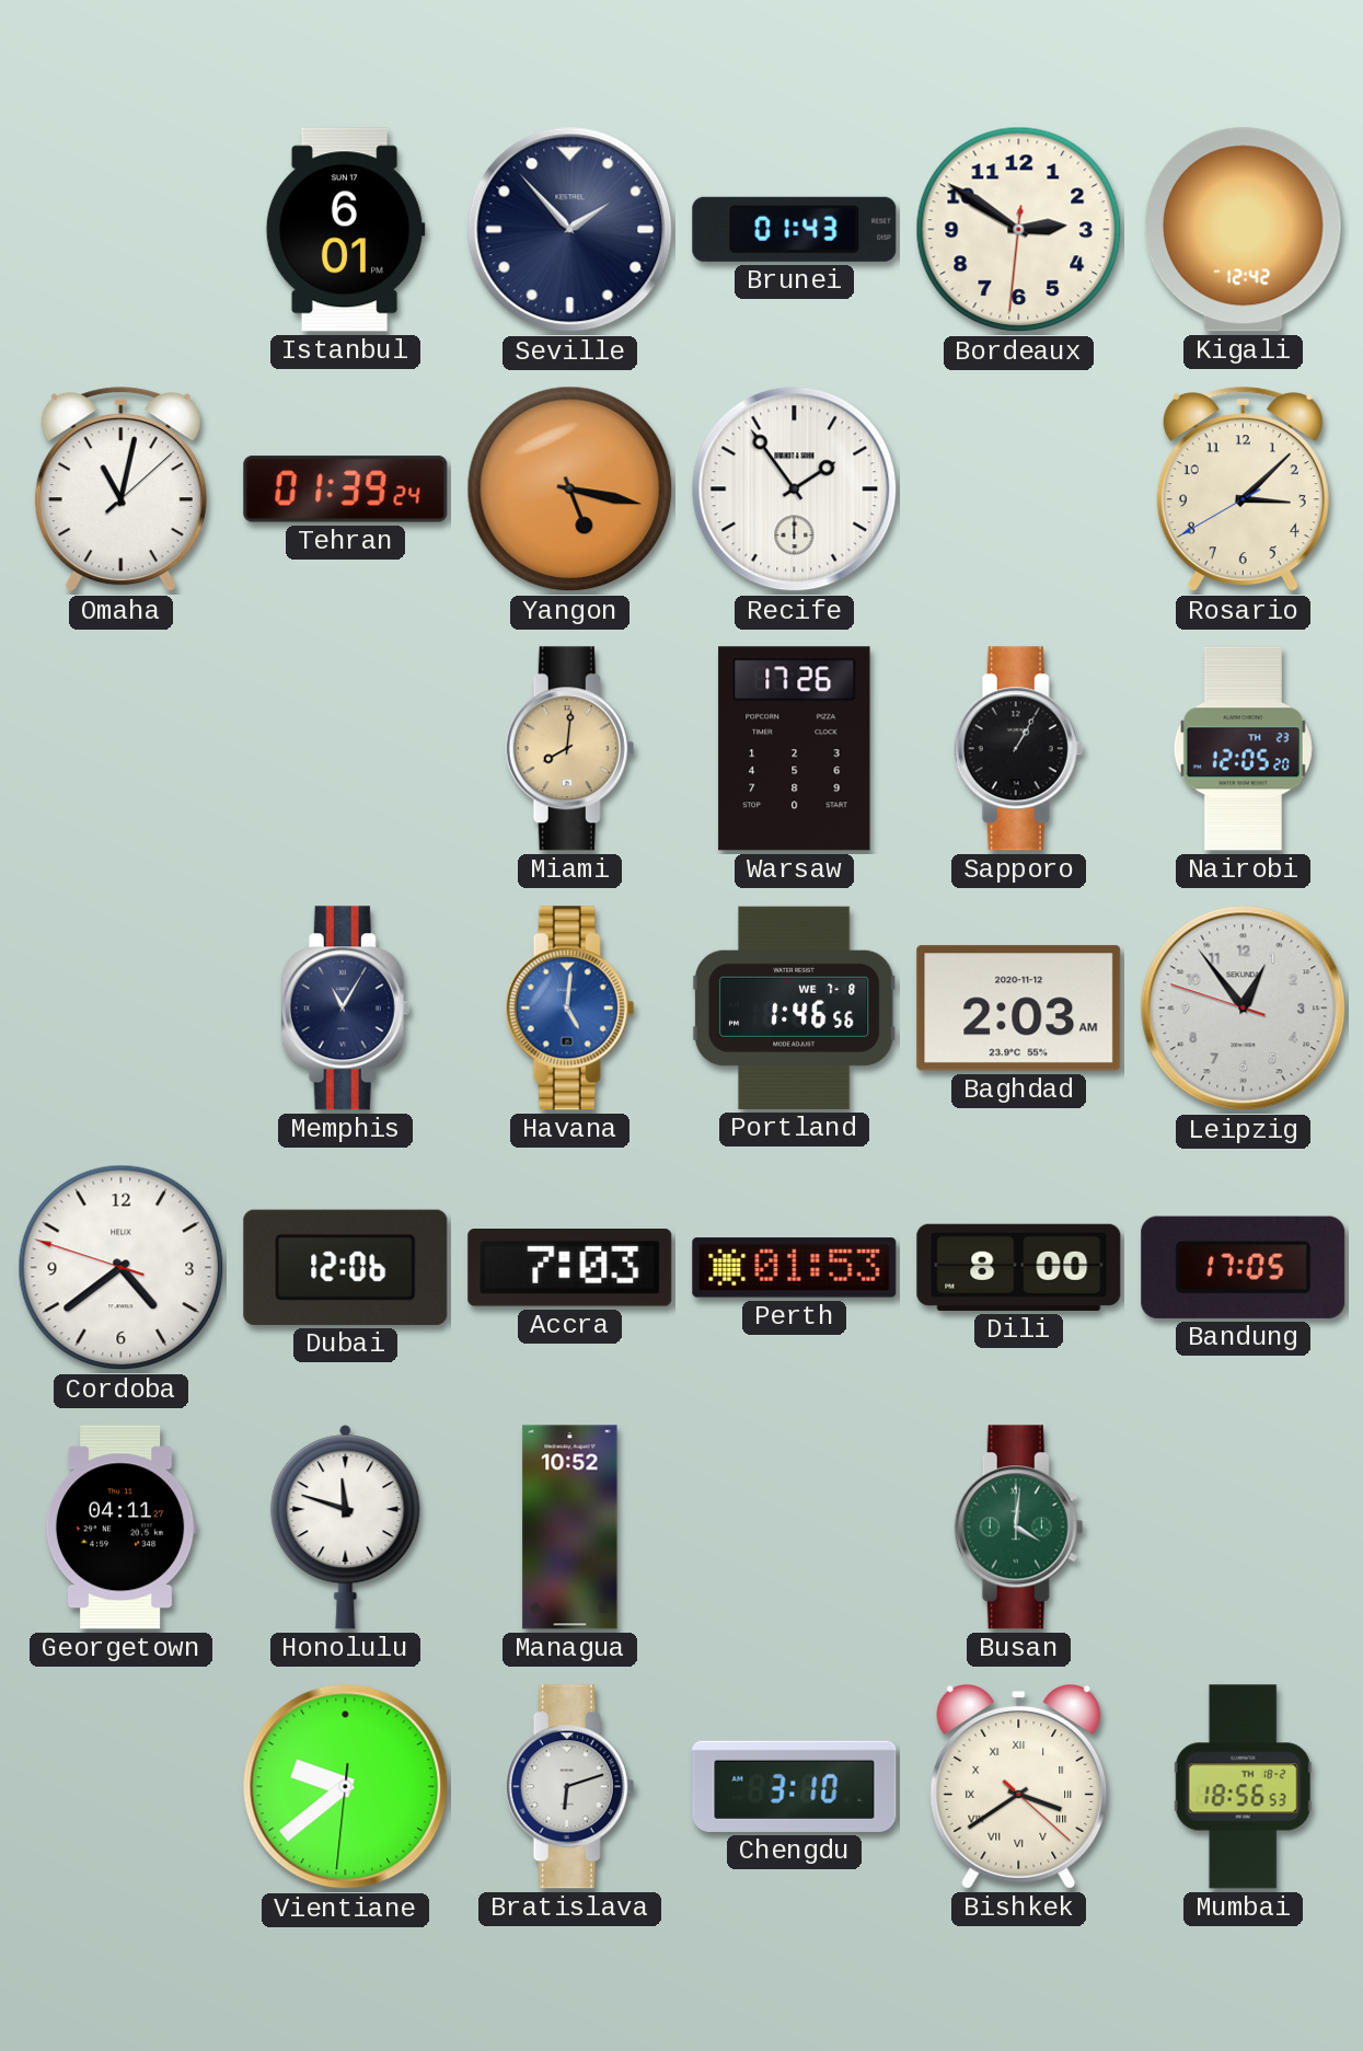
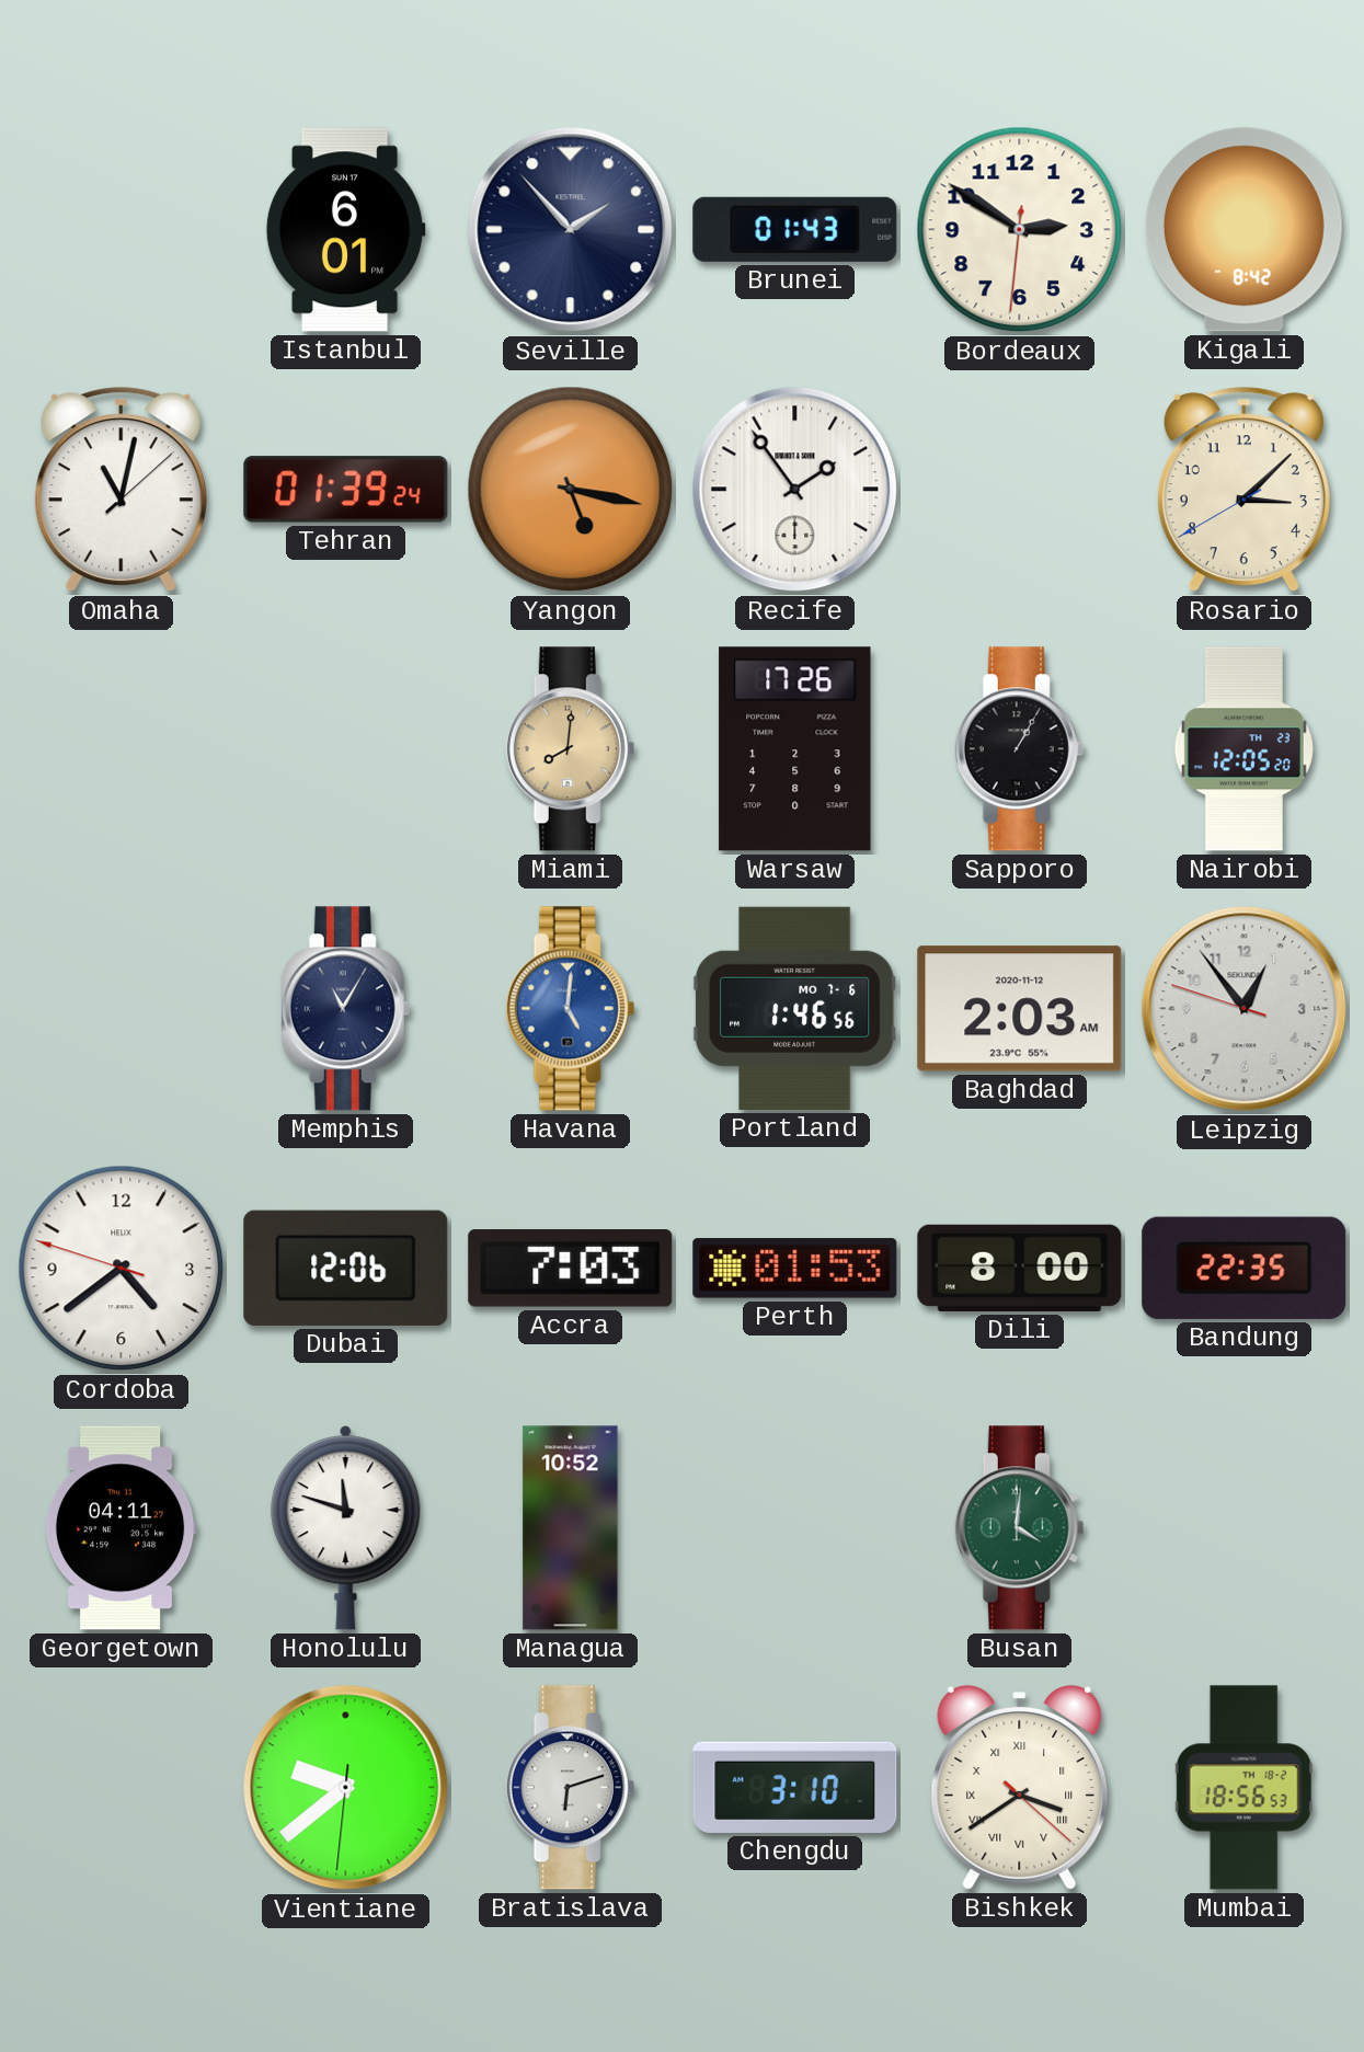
Kigali: 12:42 -> 8:42
Portland date: WE 7-8 -> MO 7-6
Bandung: 17:05 -> 22:35
